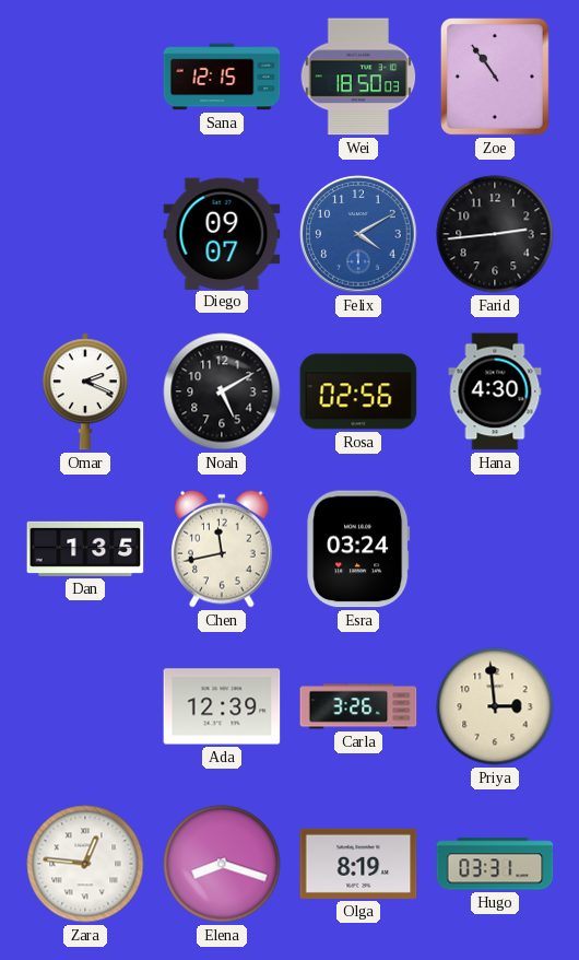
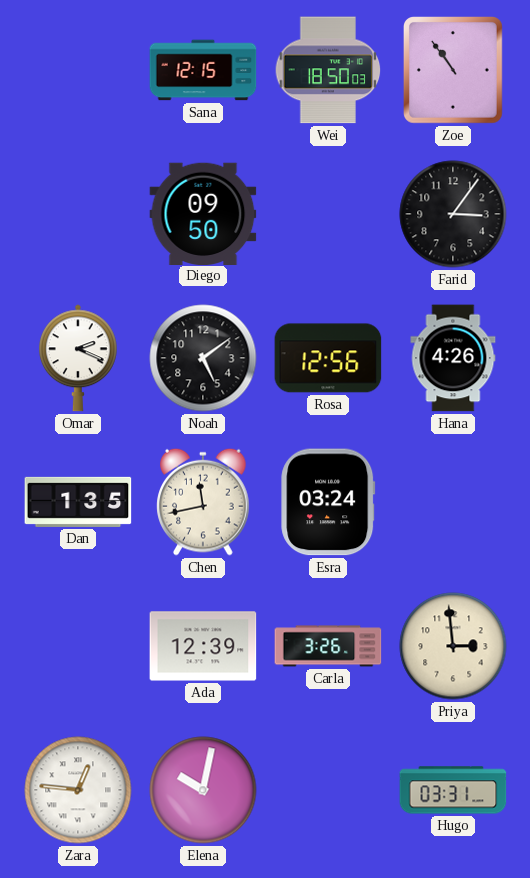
Diego: 09:07 -> 09:50
Felix: 4:10 -> none
Farid: 2:44 -> 3:06
Noah: 5:10 -> 5:09
Rosa: 02:56 -> 12:56
Hana: 4:30 -> 4:26
Elena: 8:18 -> 10:02
Olga: 8:19 -> none
